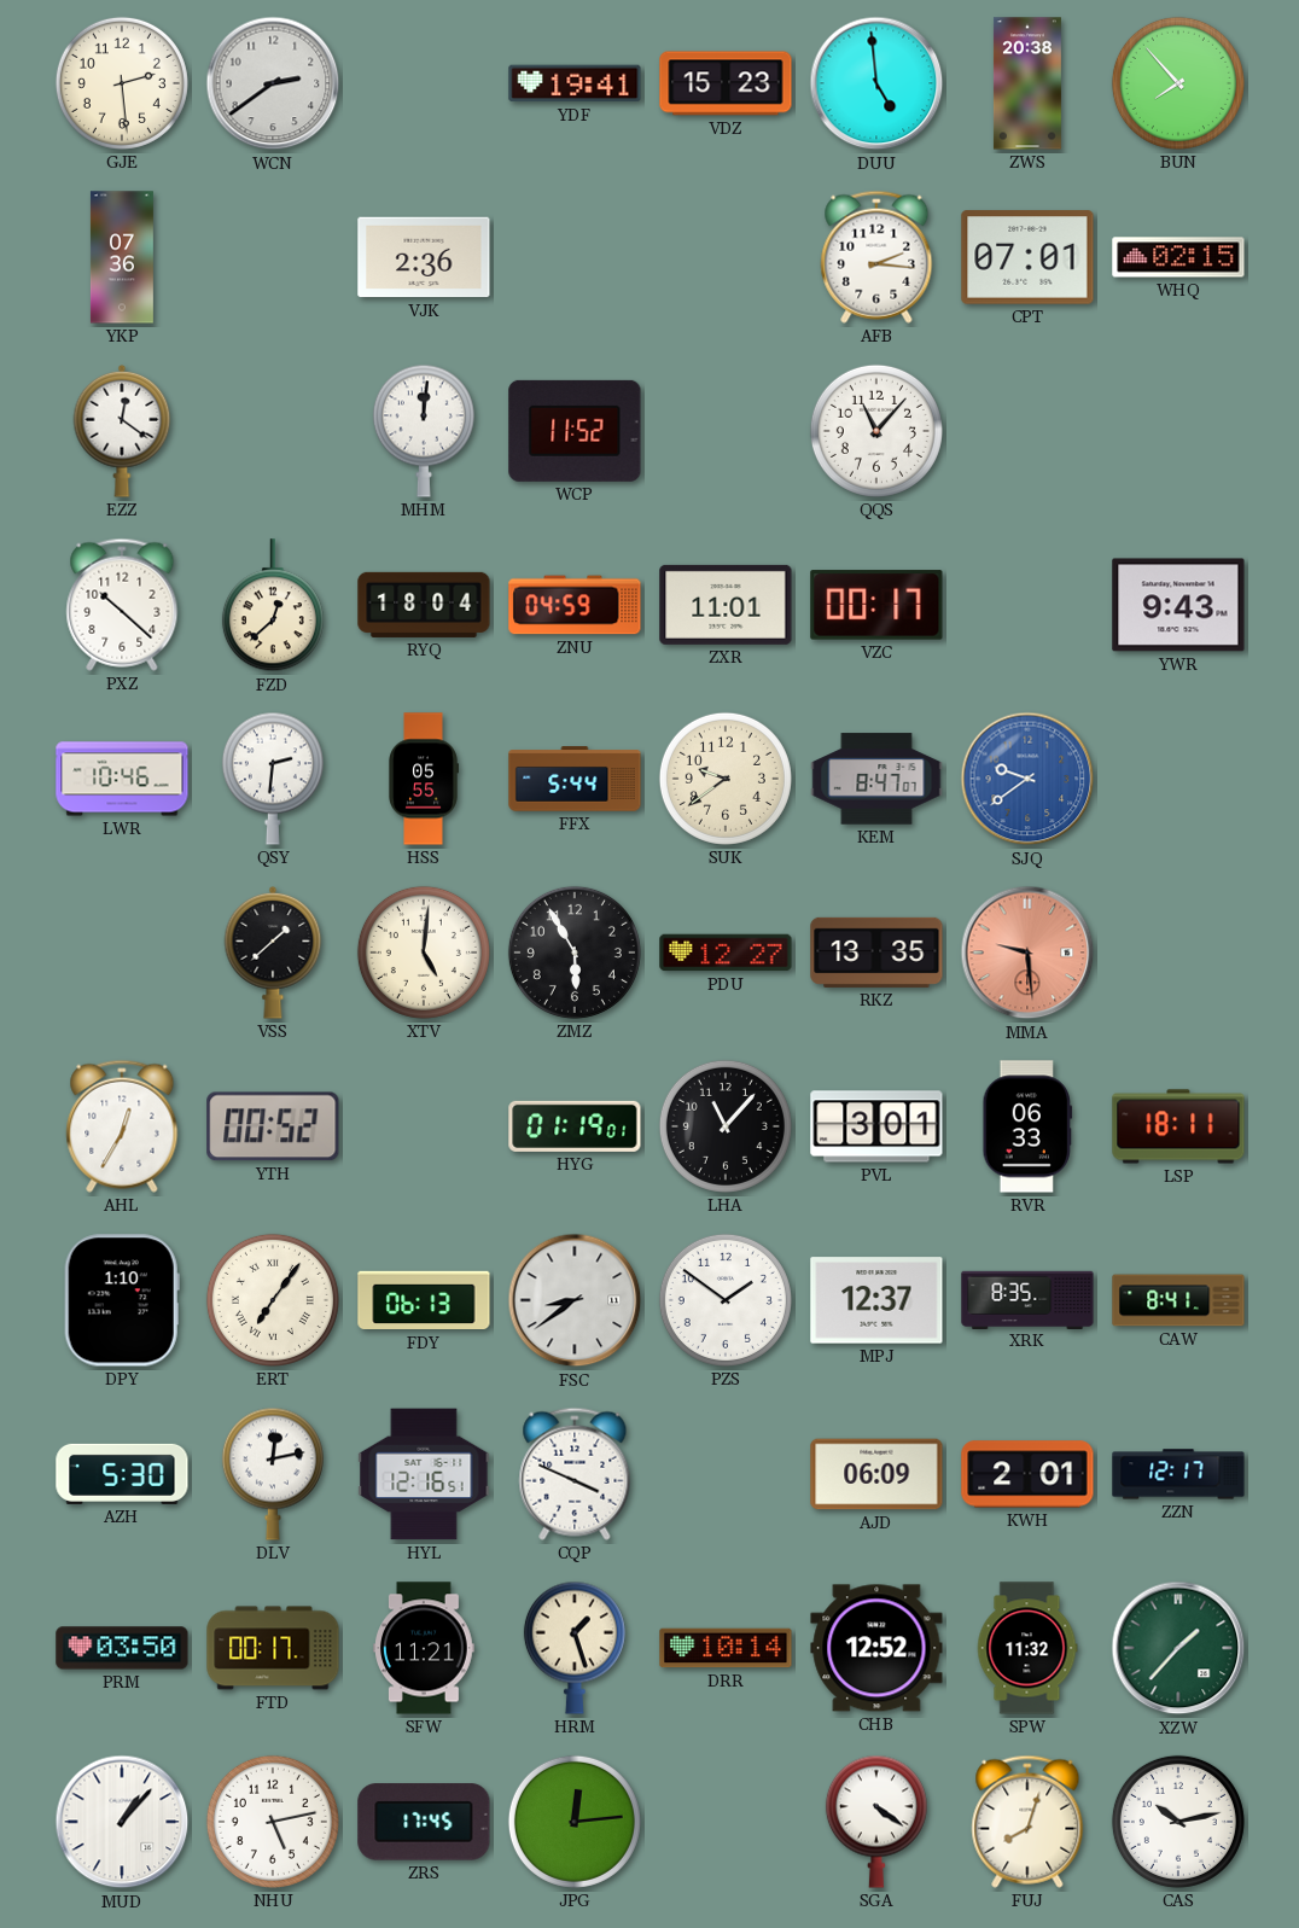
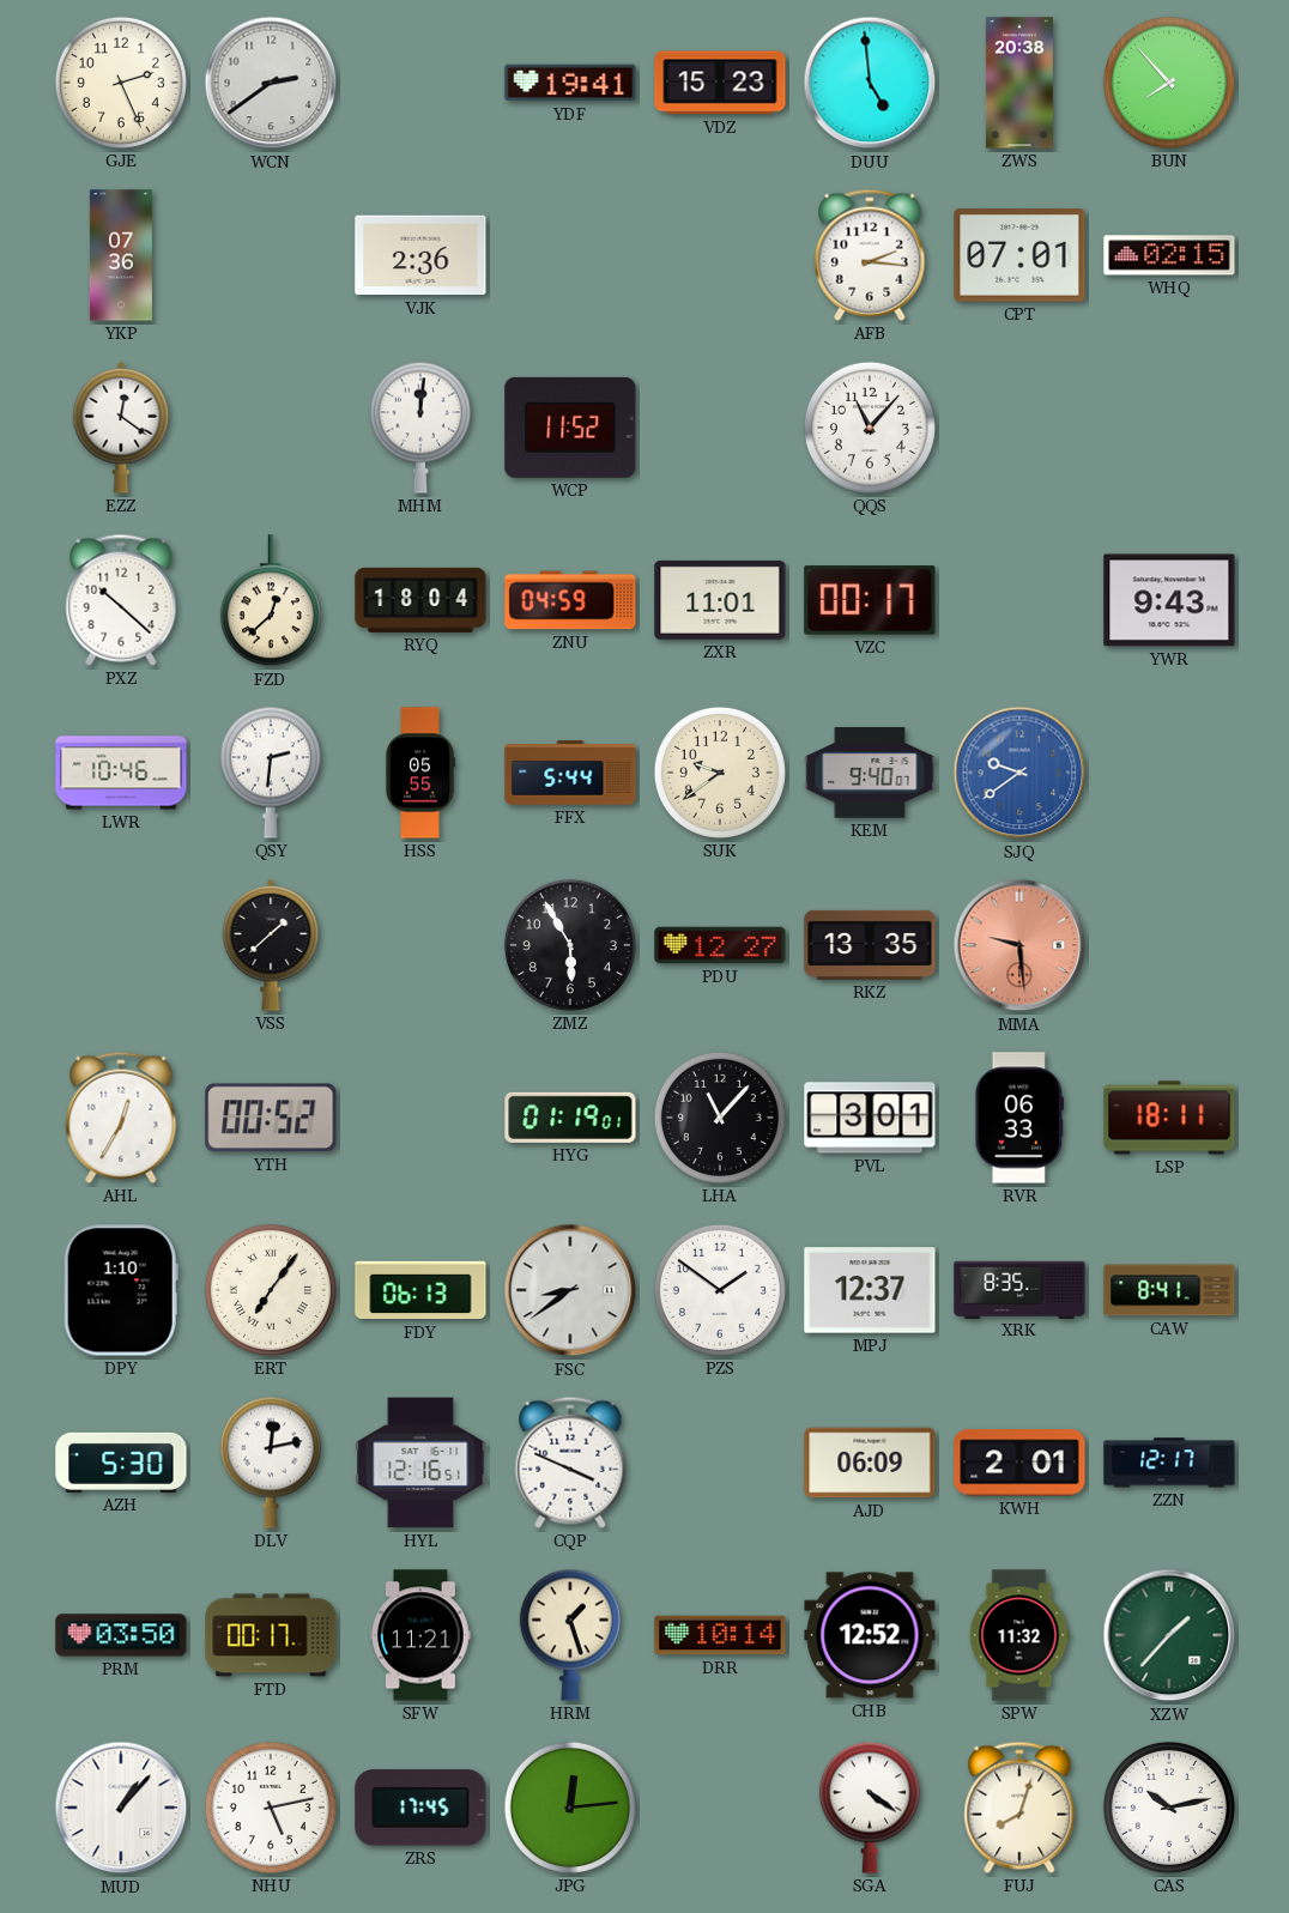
GJE: 2:29 -> 2:26
KEM: 8:47 -> 9:40
XTV: 5:01 -> none
